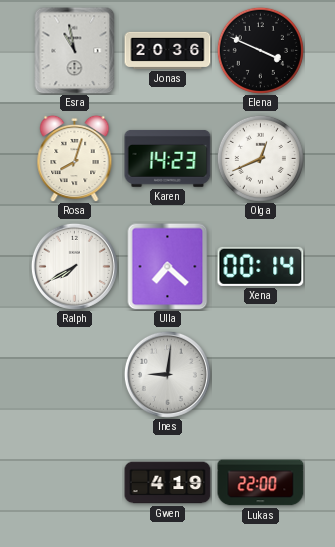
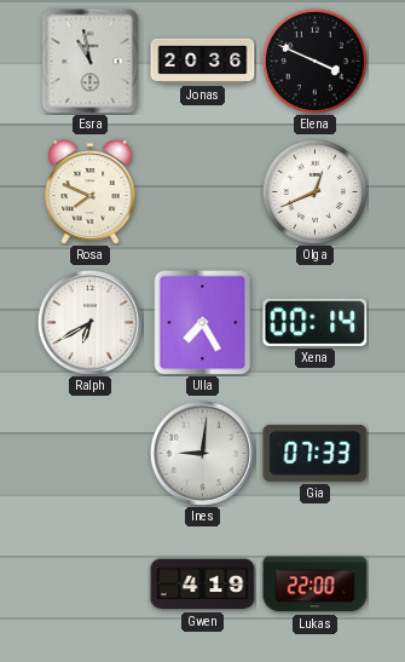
Rosa: 8:03 -> 7:49
Karen: 14:23 -> none
Ralph: 7:40 -> 6:40
Ulla: 7:22 -> 7:25
Gia: none -> 07:33
